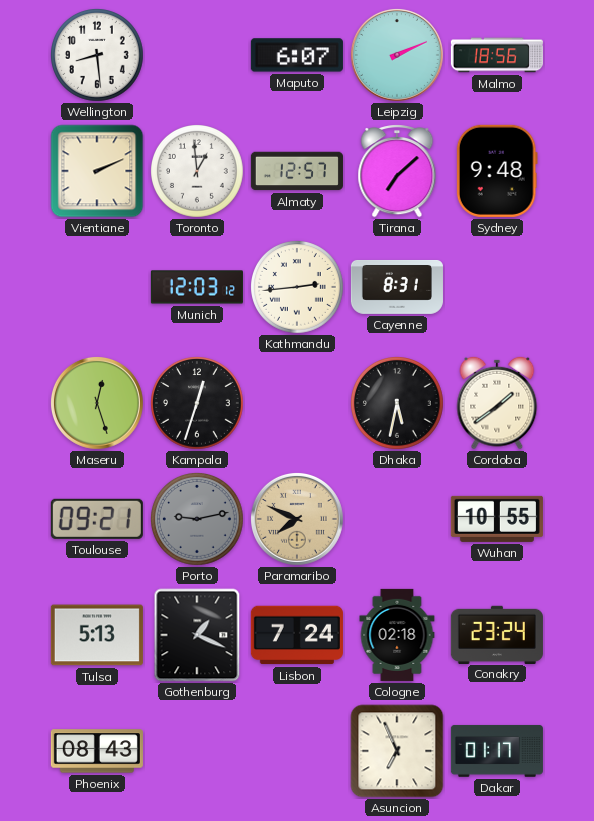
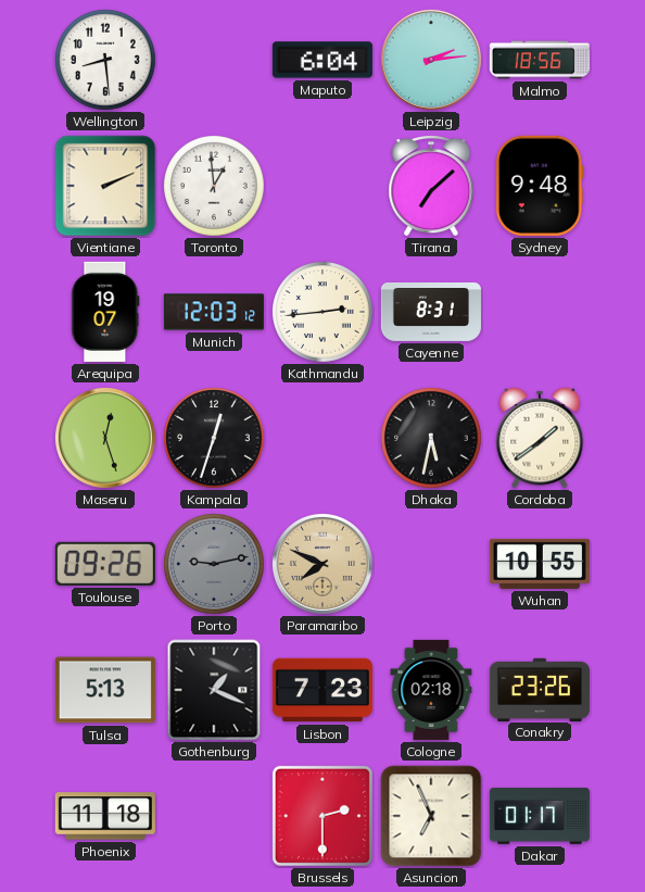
Maputo: 6:07 -> 6:04
Leipzig: 2:11 -> 2:14
Almaty: 12:57 -> none
Arequipa: none -> 19:07
Toulouse: 09:21 -> 09:26
Lisbon: 7:24 -> 7:23
Conakry: 23:24 -> 23:26
Phoenix: 08:43 -> 11:18
Brussels: none -> 2:30
